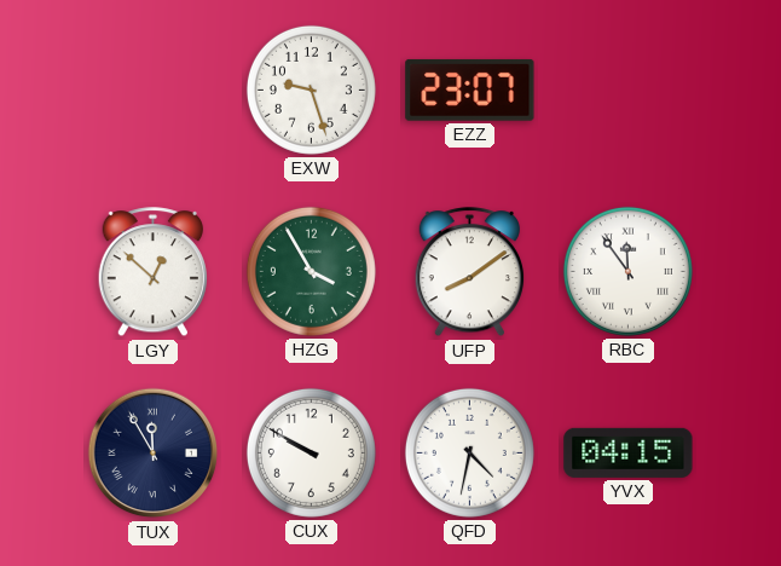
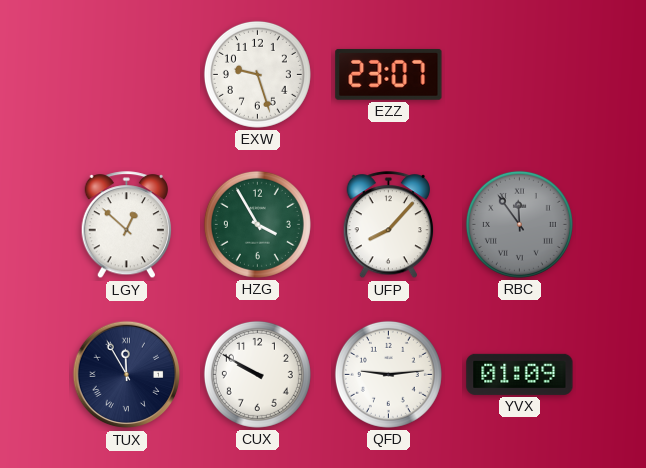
UFP: 8:09 -> 8:07
RBC dial: white -> grey
QFD: 4:32 -> 9:14
YVX: 04:15 -> 01:09
